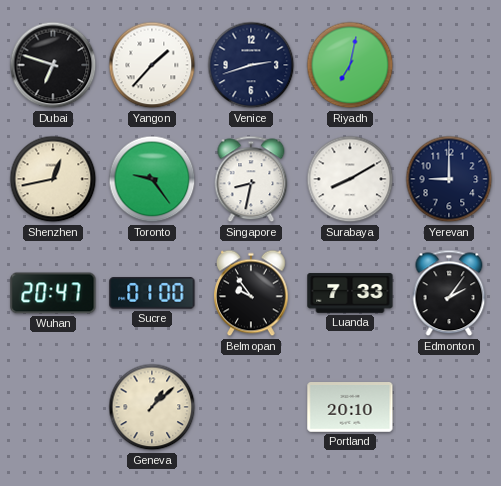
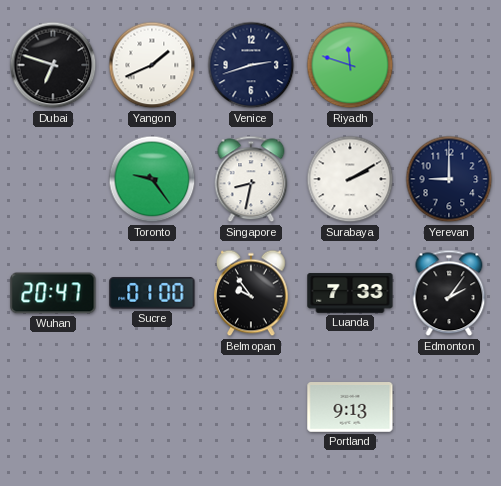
Yangon: 1:37 -> 1:41
Riyadh: 7:02 -> 11:48
Shenzhen: 12:43 -> none
Surabaya: 8:10 -> 2:10
Geneva: 1:08 -> none
Portland: 20:10 -> 9:13
